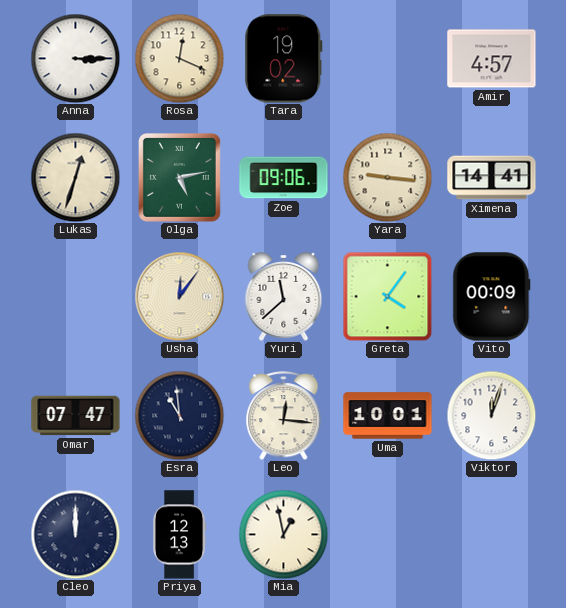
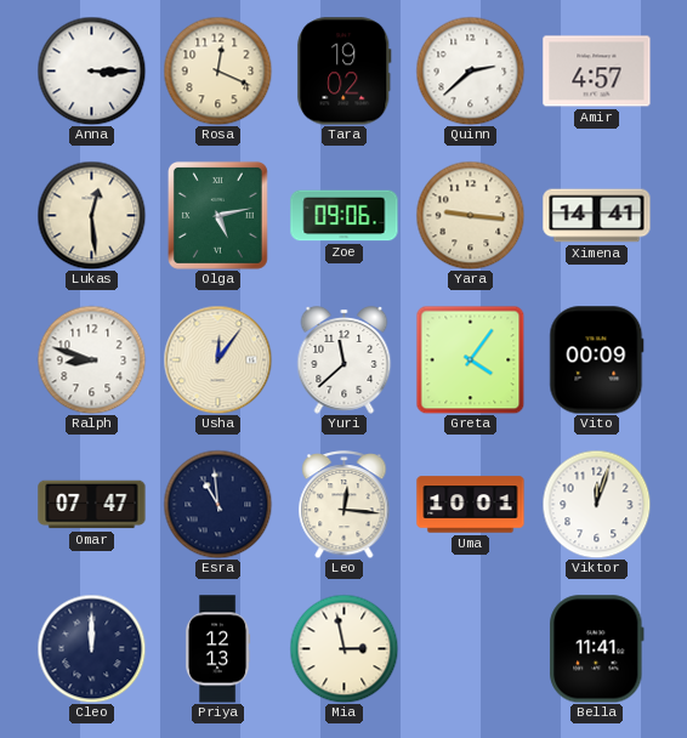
Quinn: none -> 2:38
Lukas: 12:33 -> 12:29
Ralph: none -> 8:48
Mia: 12:58 -> 2:58
Bella: none -> 11:41
